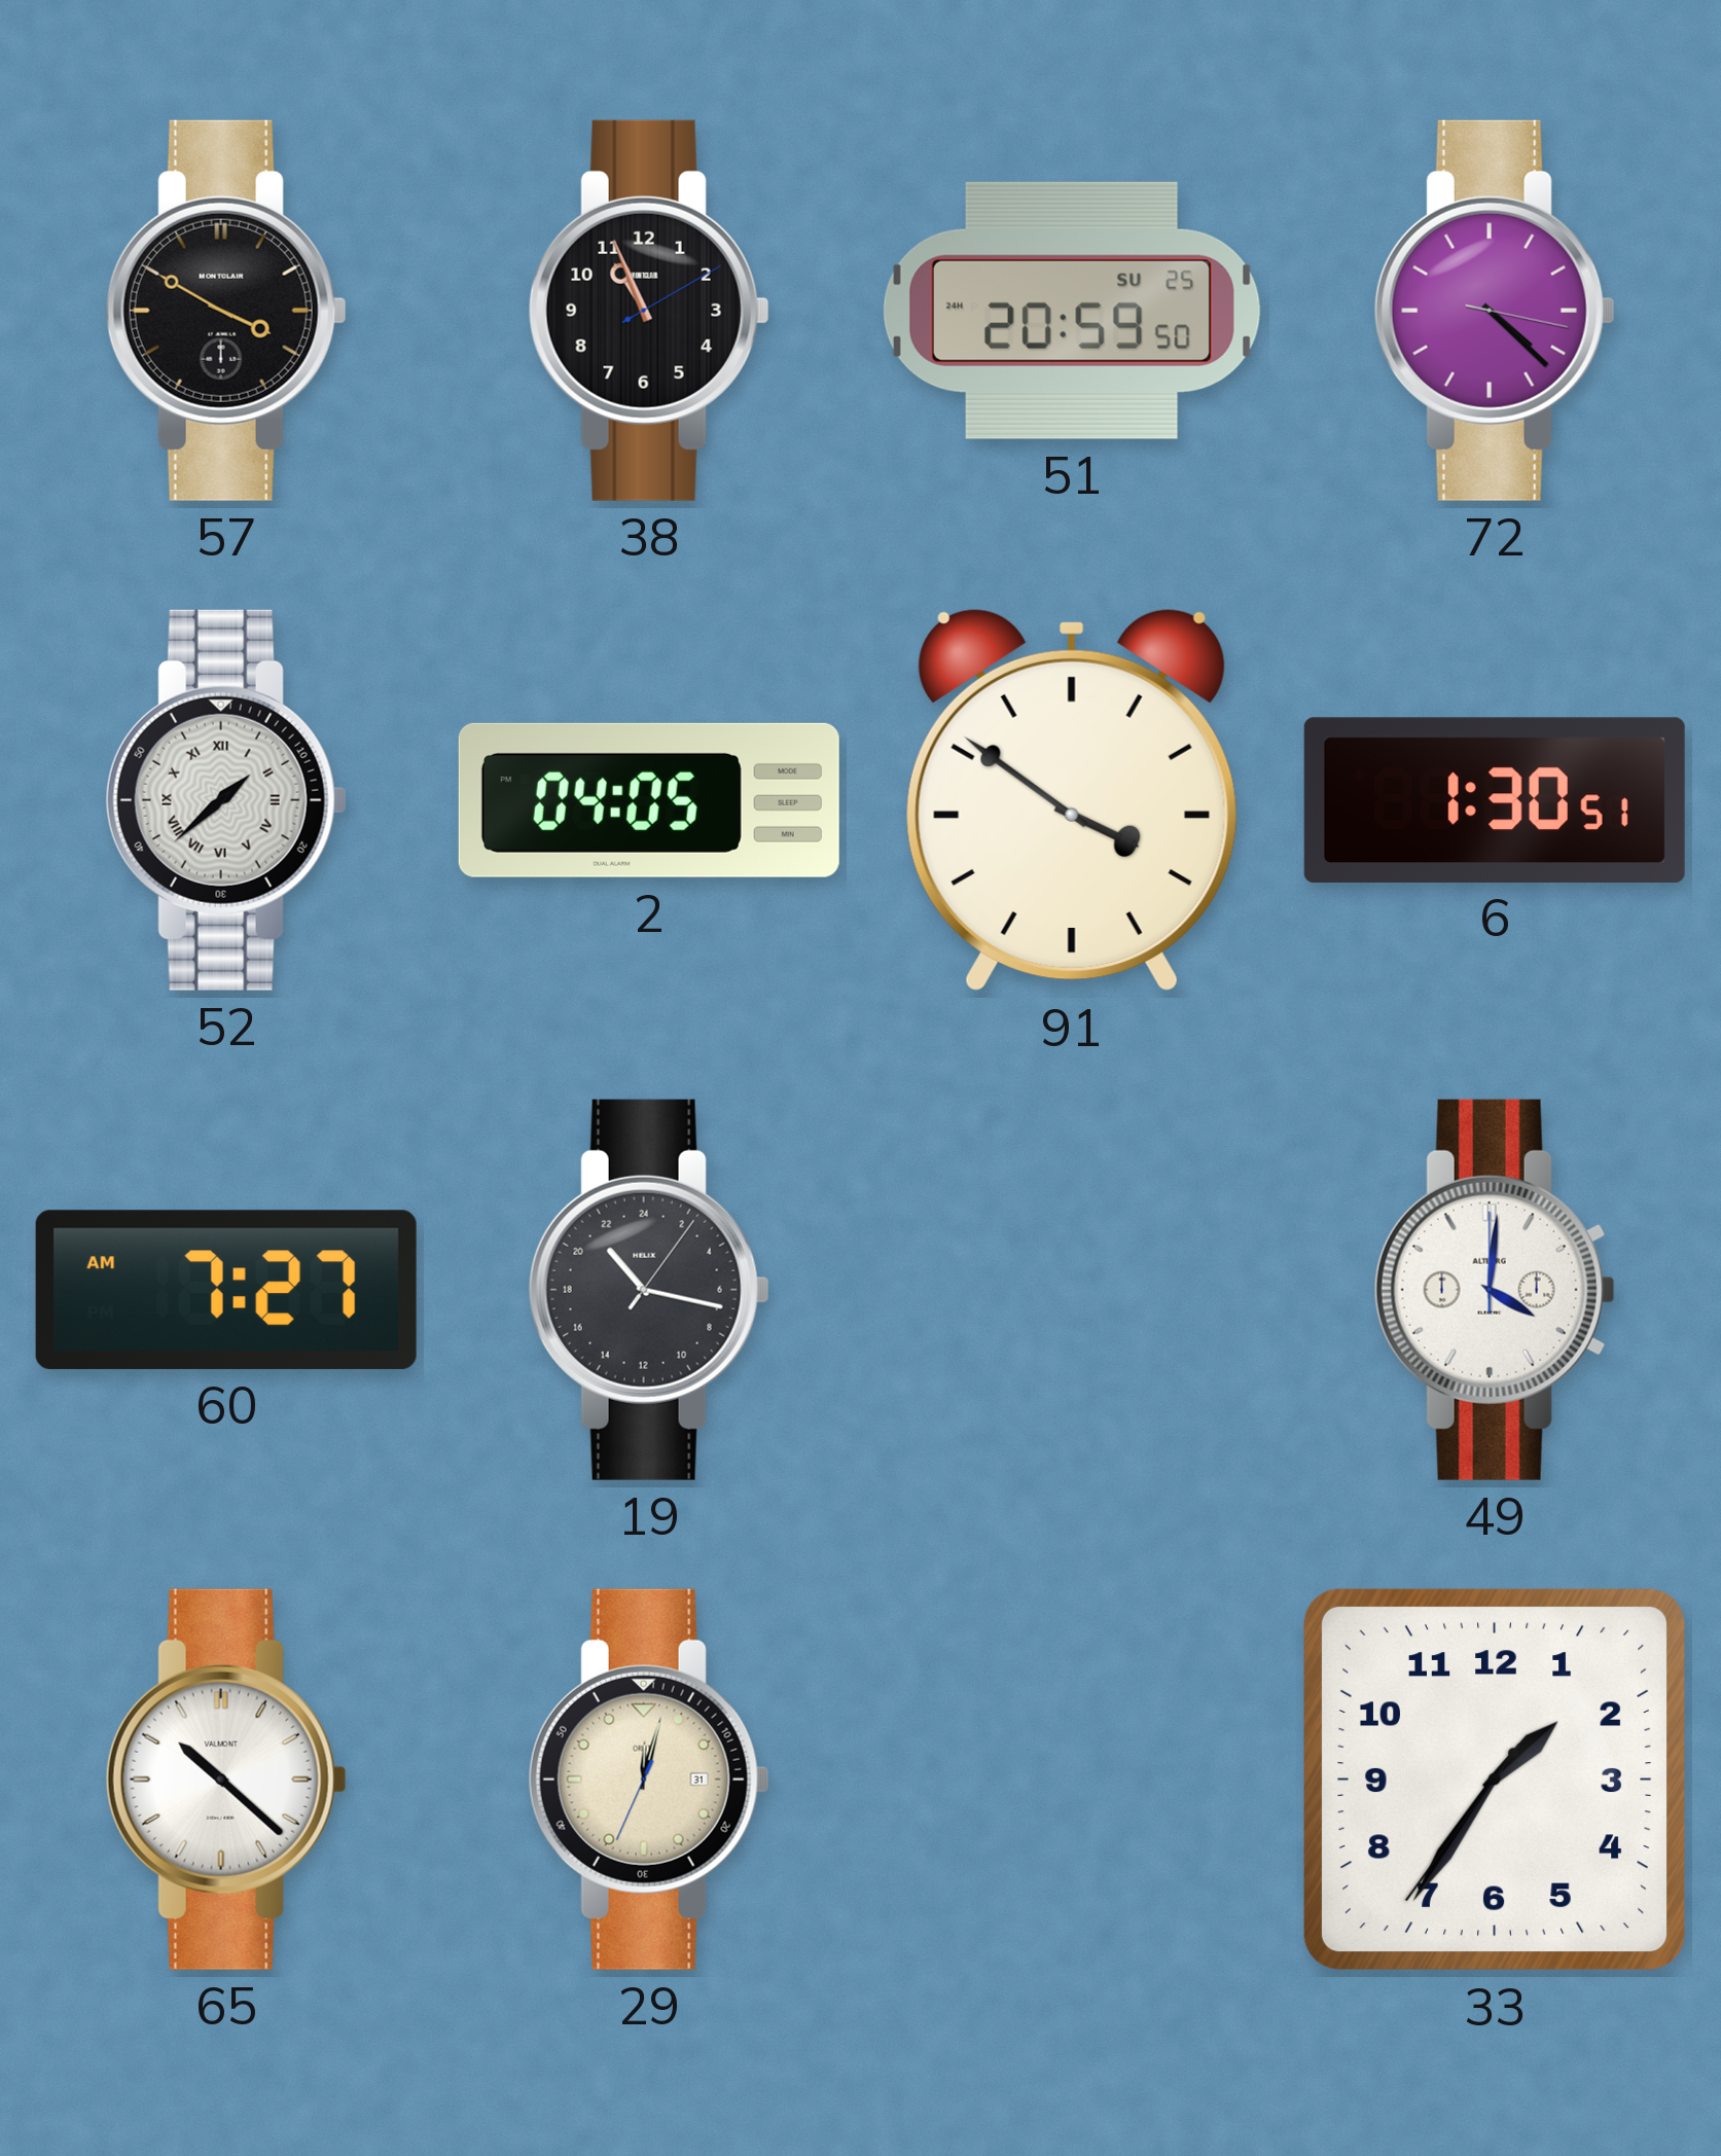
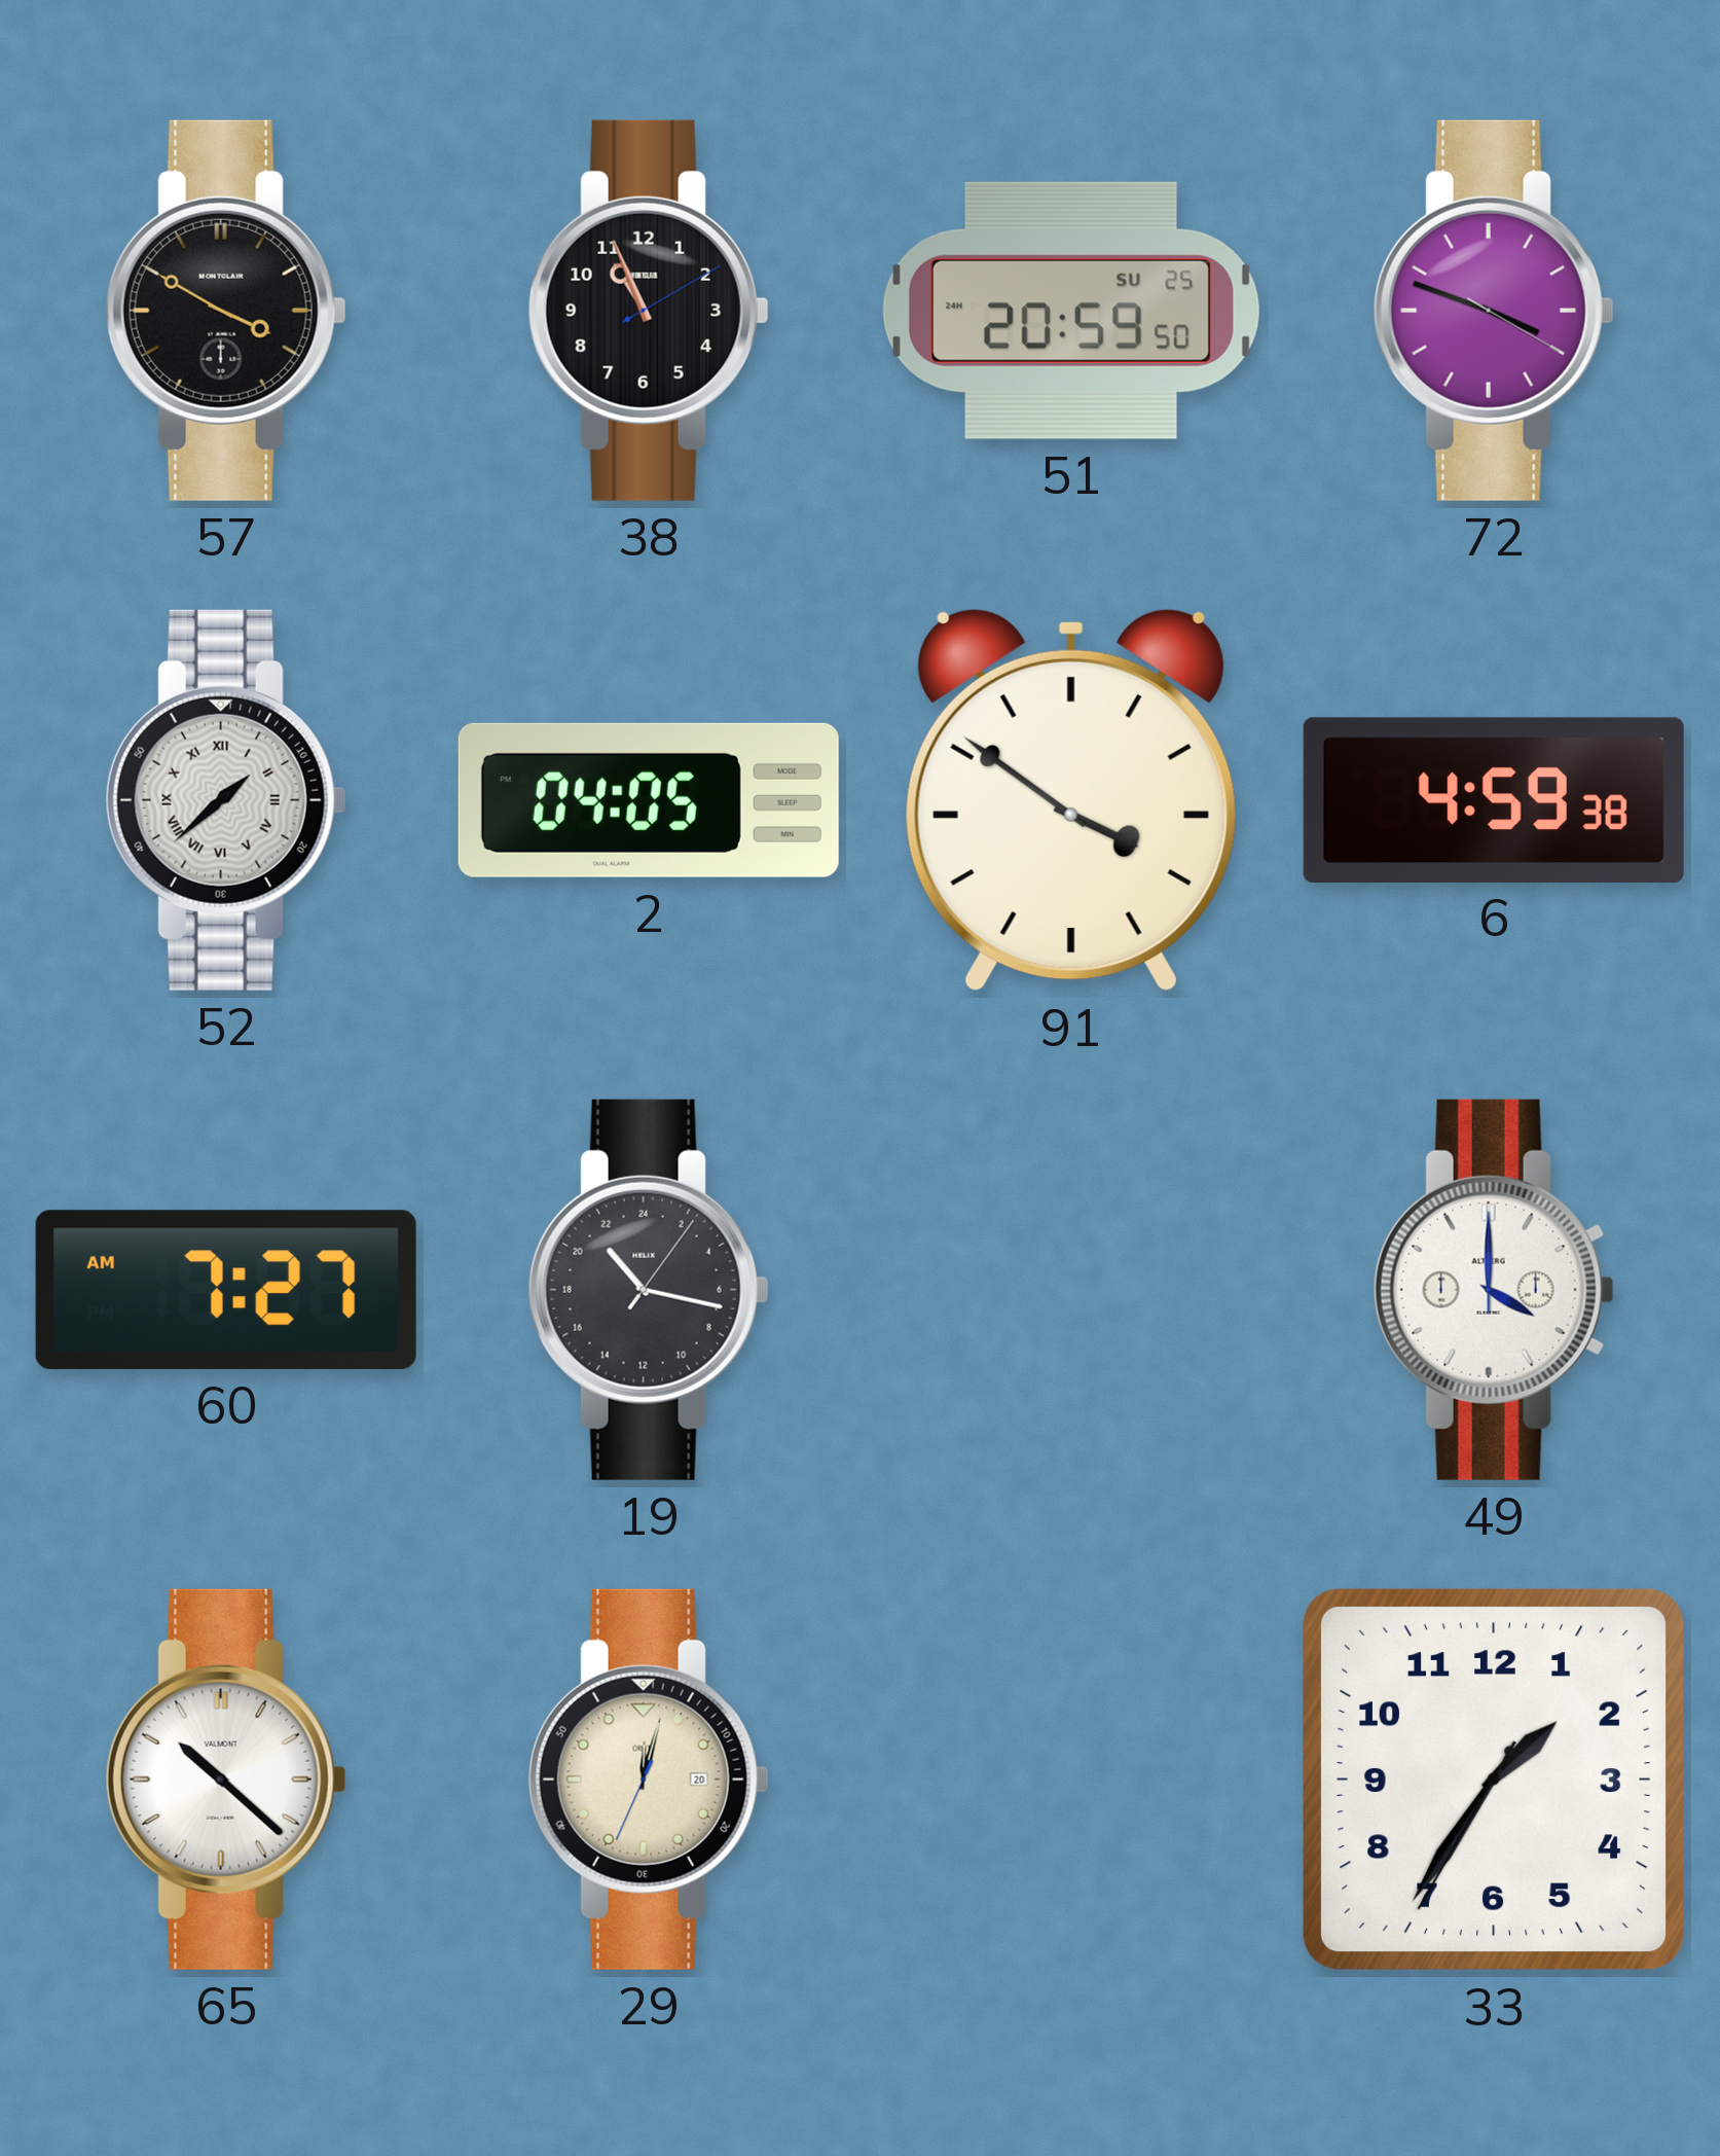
72: 4:22 -> 3:48
6: 1:30 -> 4:59
49: 4:01 -> 4:00
29 date: 31 -> 20
33: 1:35:36 -> 1:35:35
